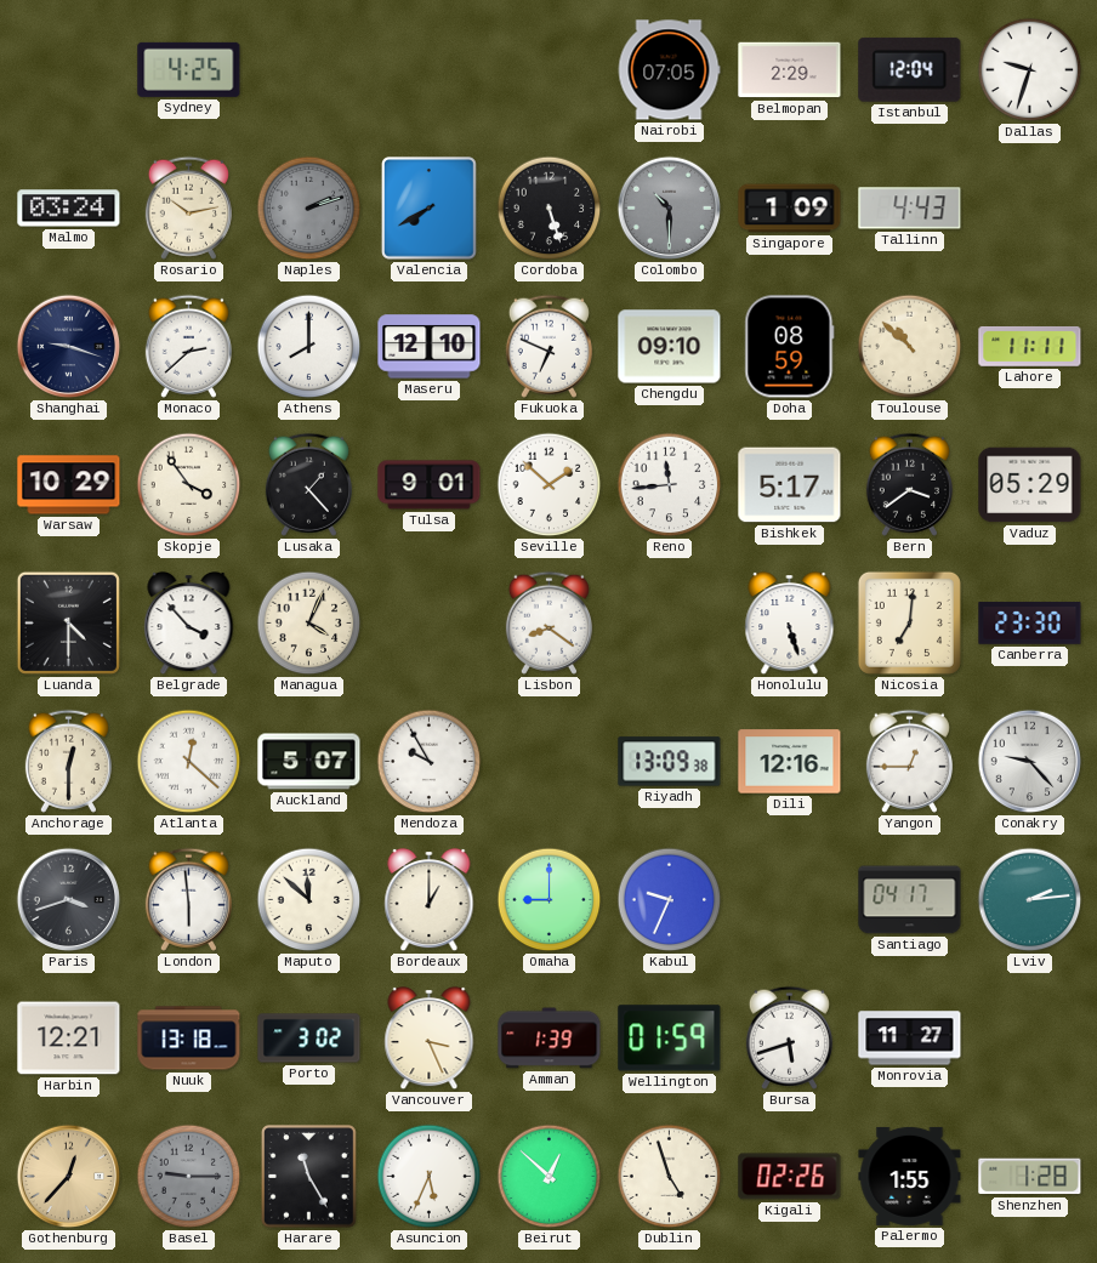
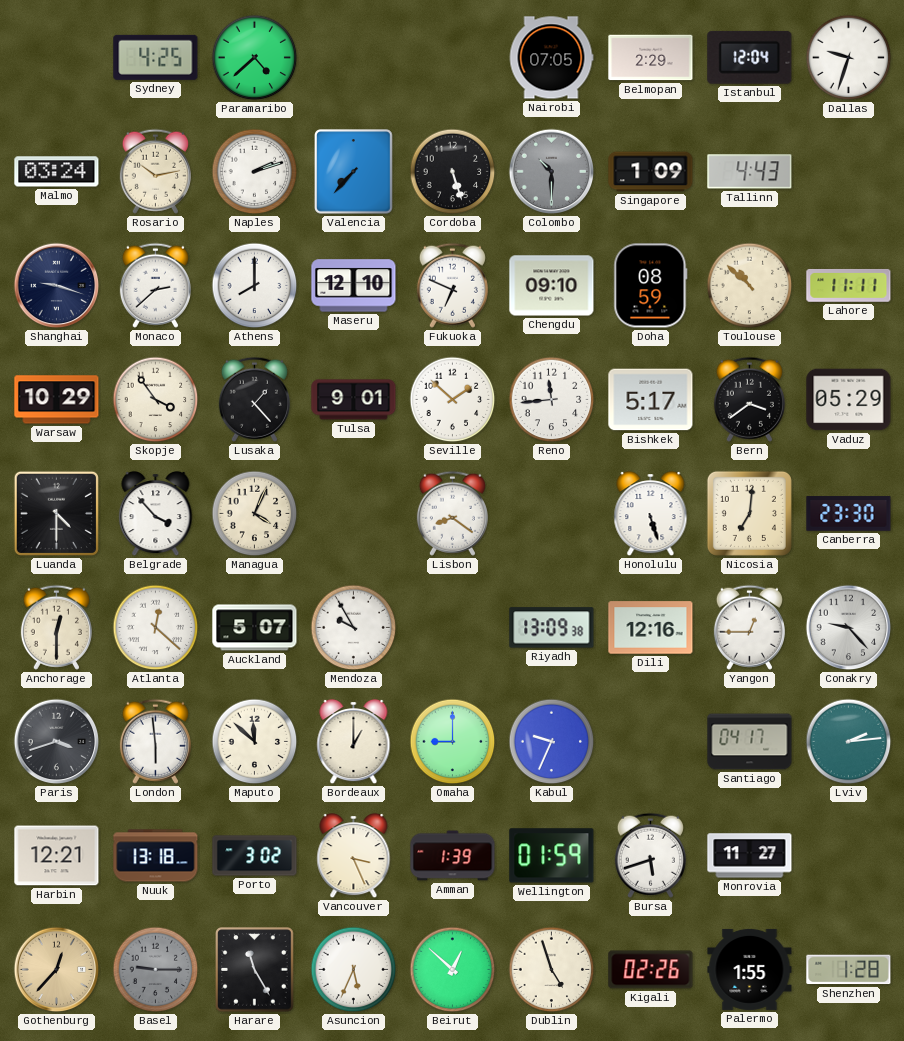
Paramaribo: none -> 4:38
Naples dial: grey -> white
Valencia: 7:40 -> 7:37
